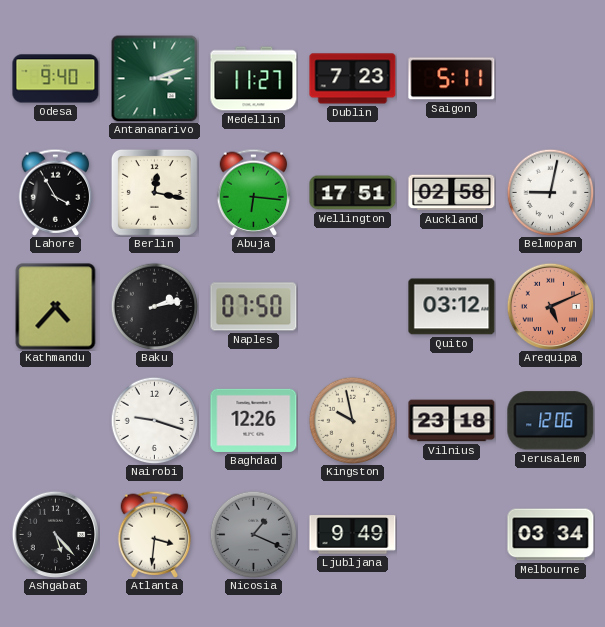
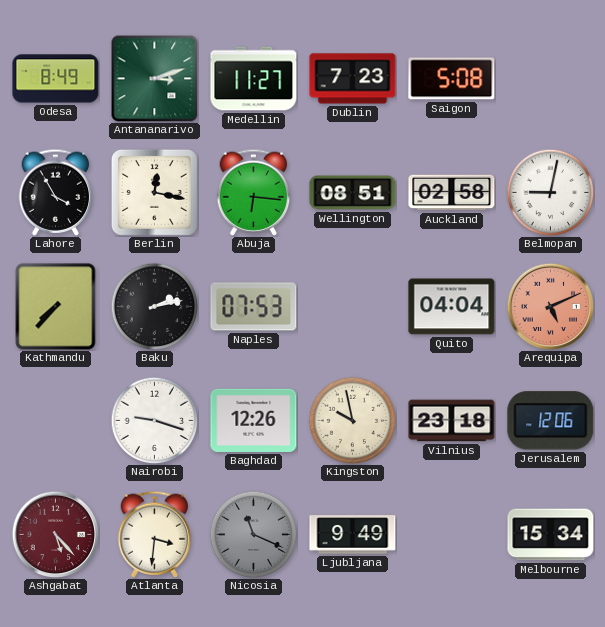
Odesa: 9:40 -> 8:49
Saigon: 5:11 -> 5:08
Wellington: 17:51 -> 08:51
Kathmandu: 4:37 -> 7:37
Naples: 07:50 -> 07:53
Quito: 03:12 -> 04:04
Ashgabat dial: black -> burgundy
Nicosia: 1:19 -> 11:19
Melbourne: 03:34 -> 15:34
